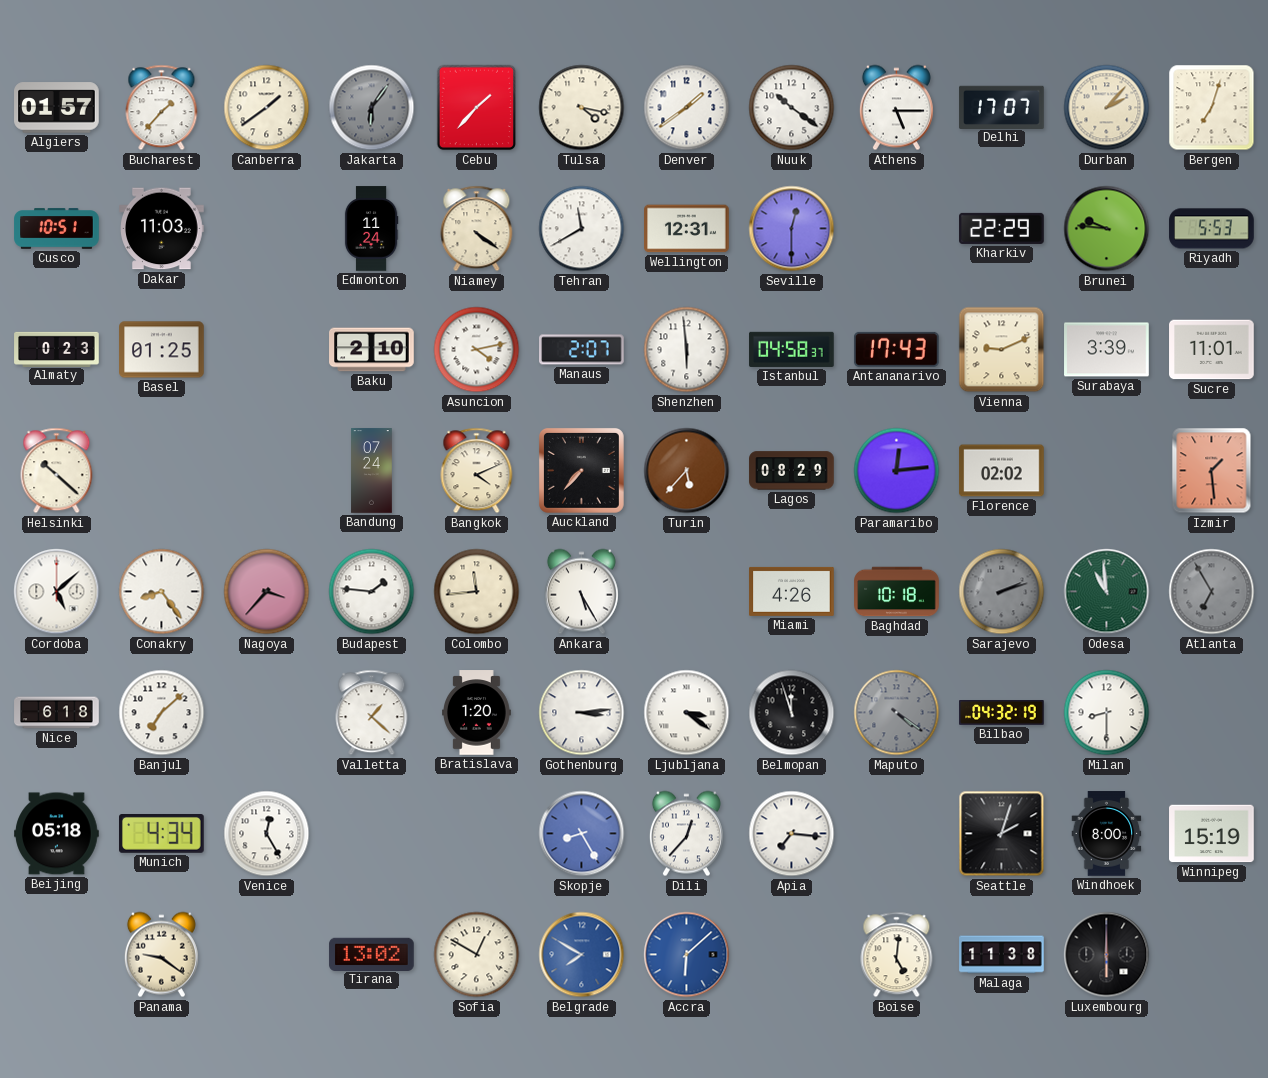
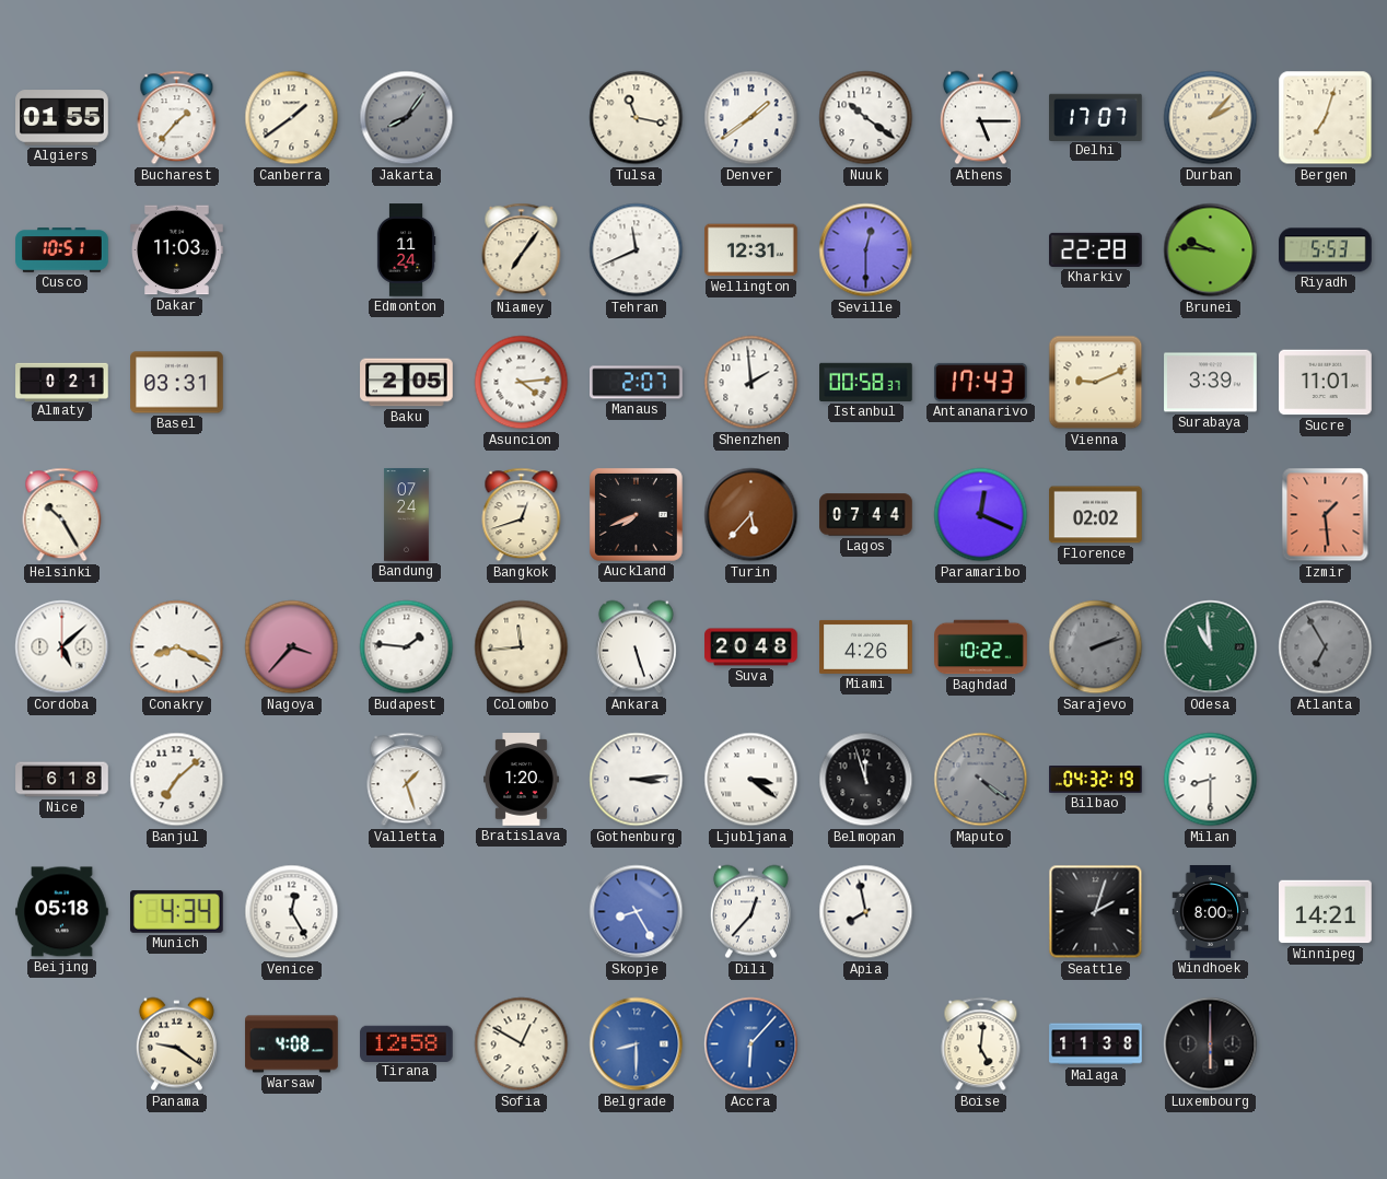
Algiers: 01:57 -> 01:55
Jakarta: 6:06 -> 8:06
Cebu: 1:37 -> none
Tulsa: 4:17 -> 11:17
Niamey: 4:21 -> 7:06
Tehran: 11:40 -> 11:41
Kharkiv: 22:29 -> 22:28
Almaty: 0:23 -> 0:21
Basel: 01:25 -> 03:31
Baku: 2:10 -> 2:05
Asuncion: 4:13 -> 4:14
Shenzhen: 5:59 -> 1:59
Istanbul: 04:58 -> 00:58
Helsinki: 10:22 -> 10:25
Bangkok: 4:11 -> 12:42
Auckland: 7:37 -> 7:41
Lagos: 08:29 -> 07:44
Paramaribo: 12:14 -> 12:19
Conakry: 8:24 -> 8:19
Ankara: 5:25 -> 5:27
Suva: none -> 20:48
Baghdad: 10:18 -> 10:22
Valletta: 1:22 -> 1:27
Apia: 7:16 -> 7:58
Winnipeg: 15:19 -> 14:21
Warsaw: none -> 4:08
Tirana: 13:02 -> 12:58
Belgrade: 7:50 -> 8:30
Accra: 6:08 -> 6:07
